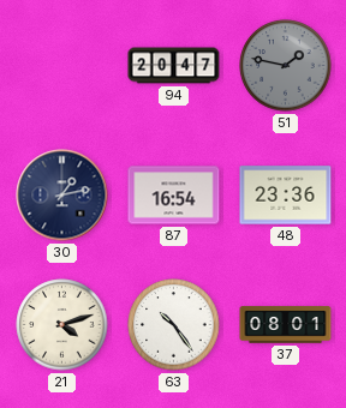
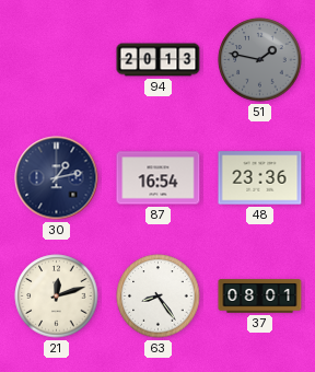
94: 20:47 -> 20:13
21: 4:12 -> 12:12
63: 10:24 -> 8:24
